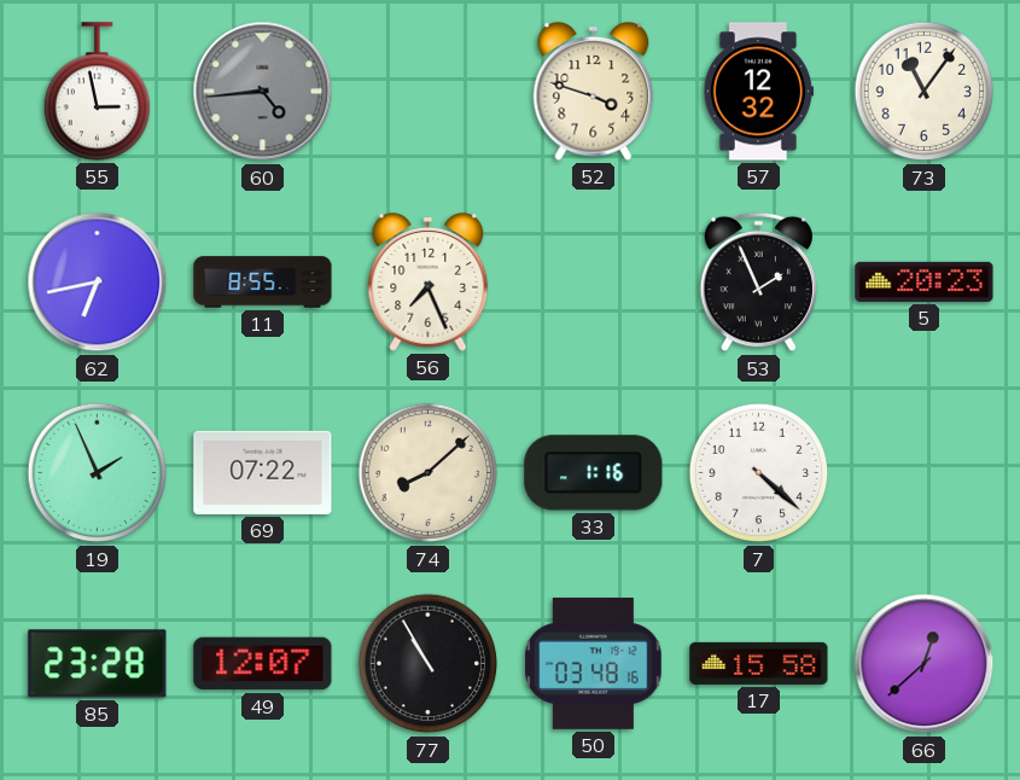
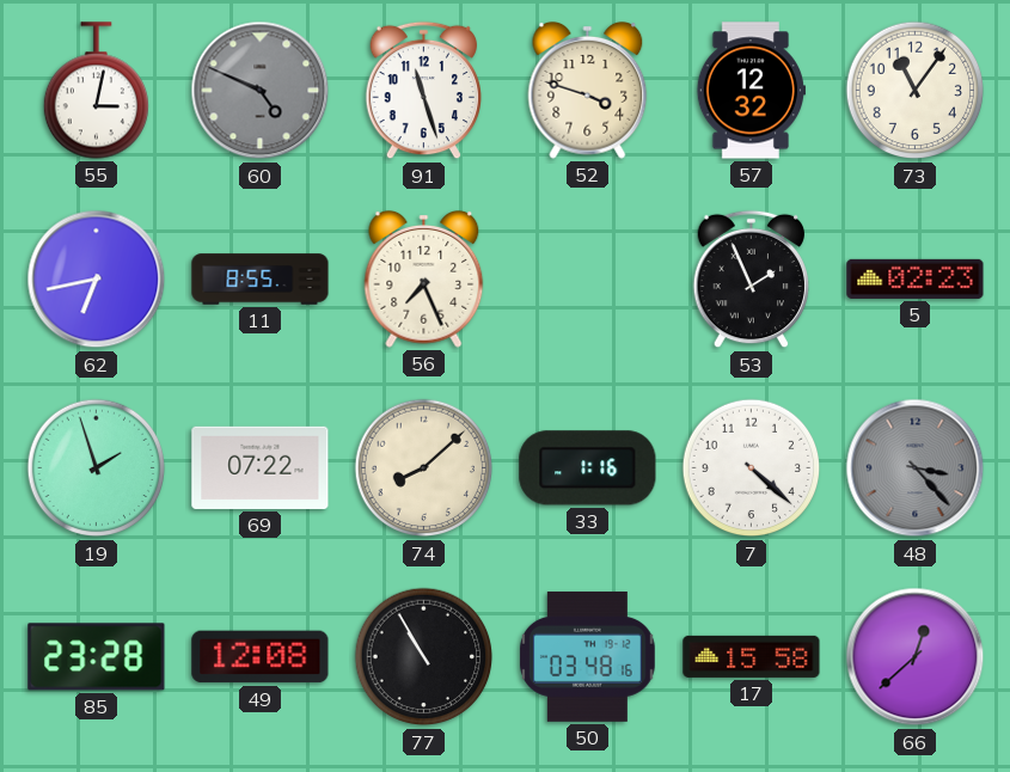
55: 2:58 -> 3:02
60: 4:44 -> 4:49
91: none -> 11:27
5: 20:23 -> 02:23
19: 1:56 -> 1:57
48: none -> 3:23
49: 12:07 -> 12:08
